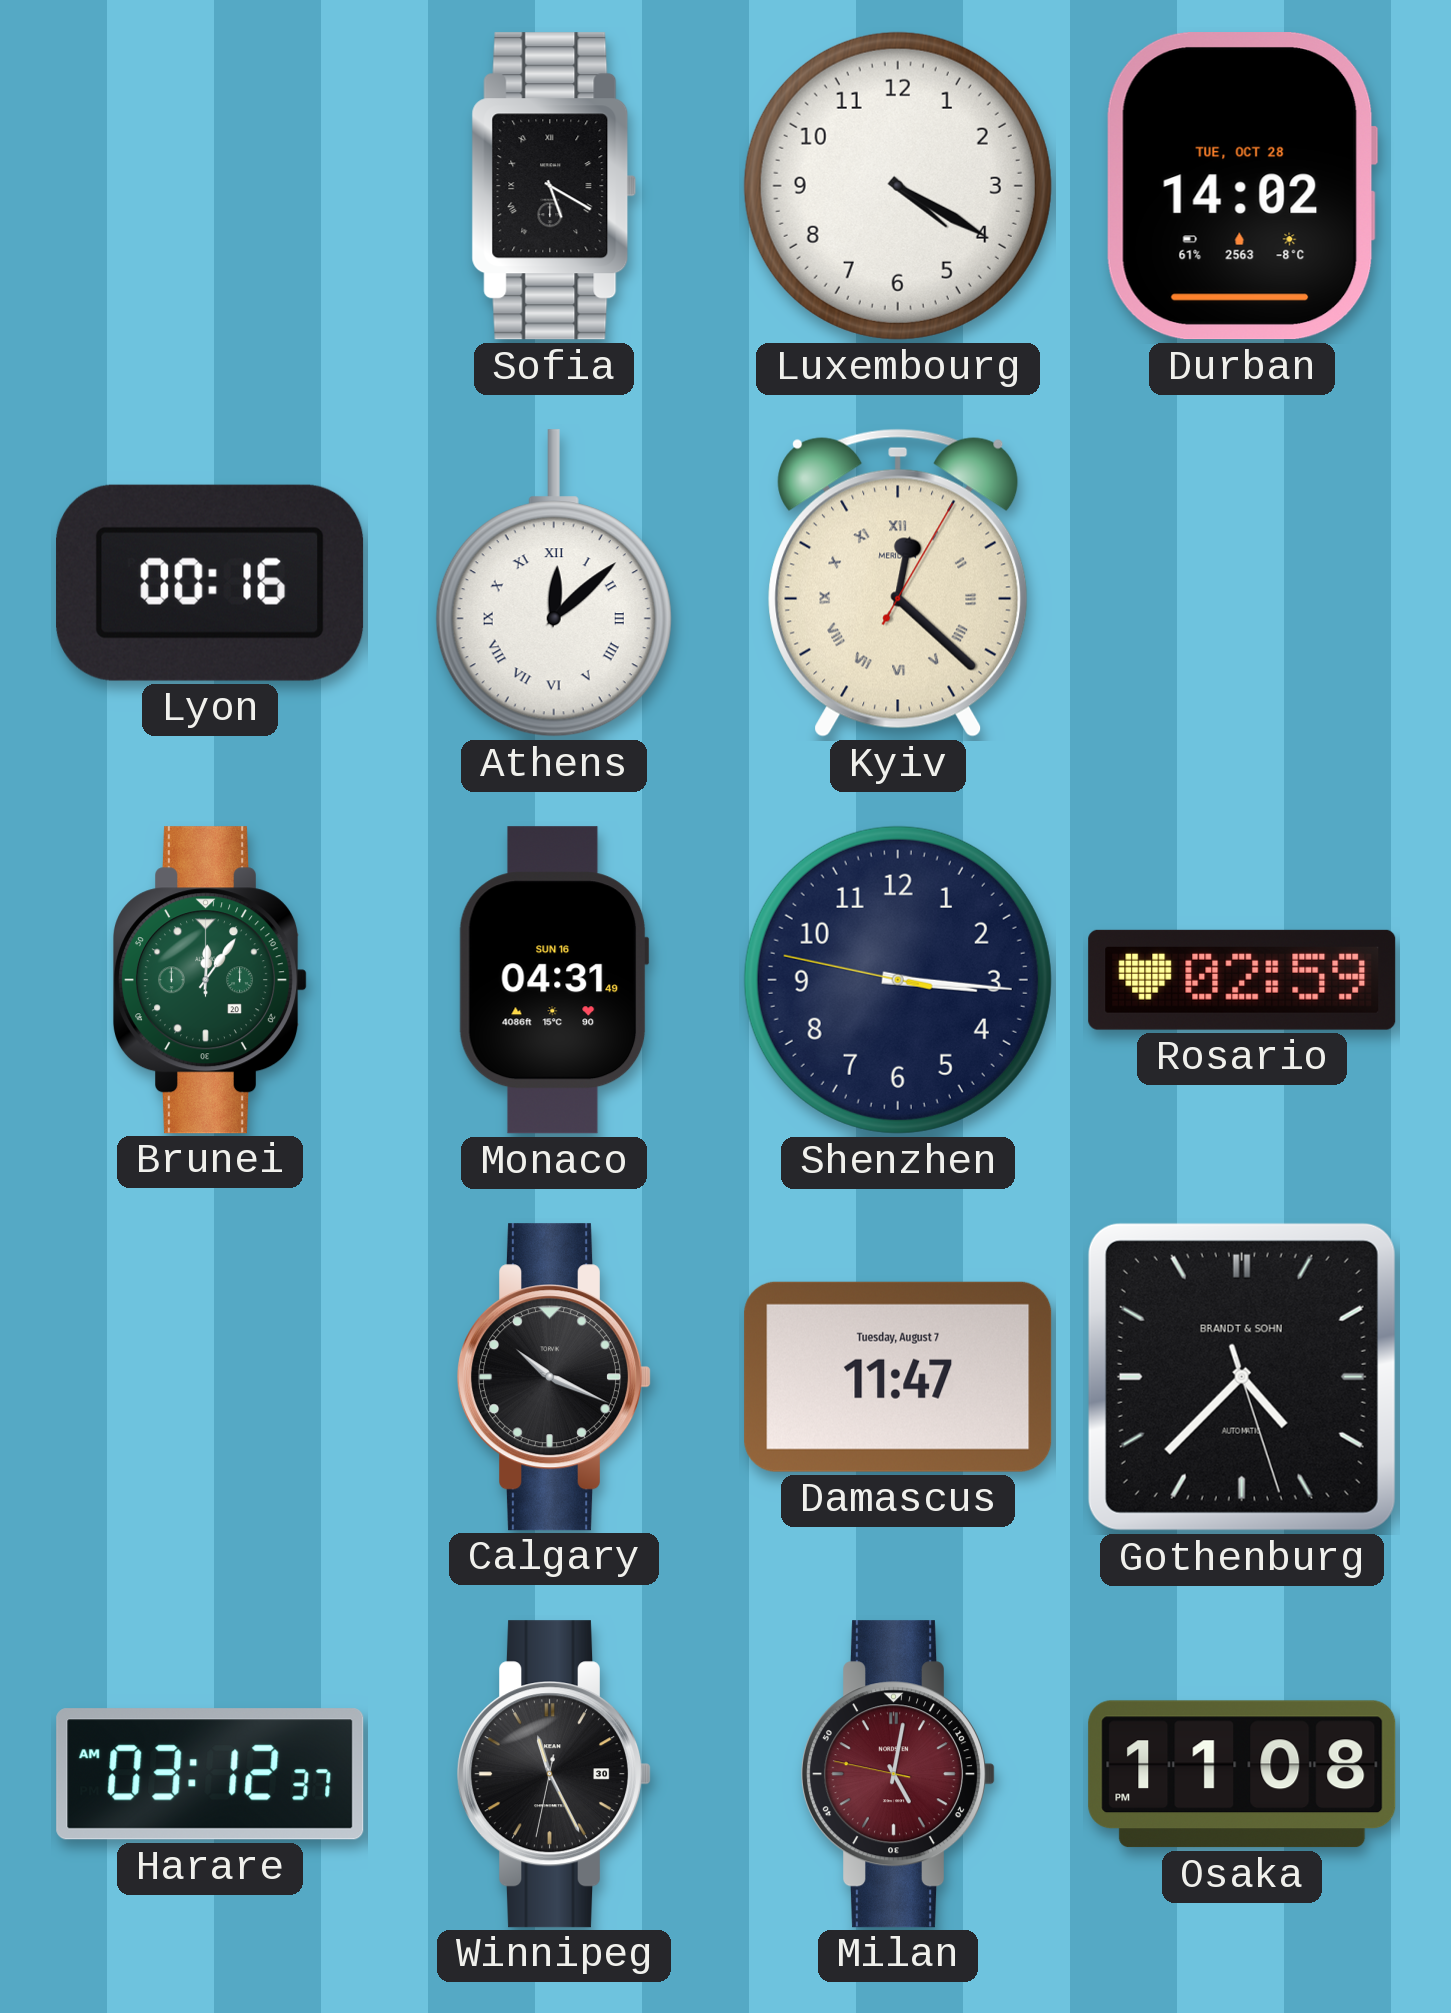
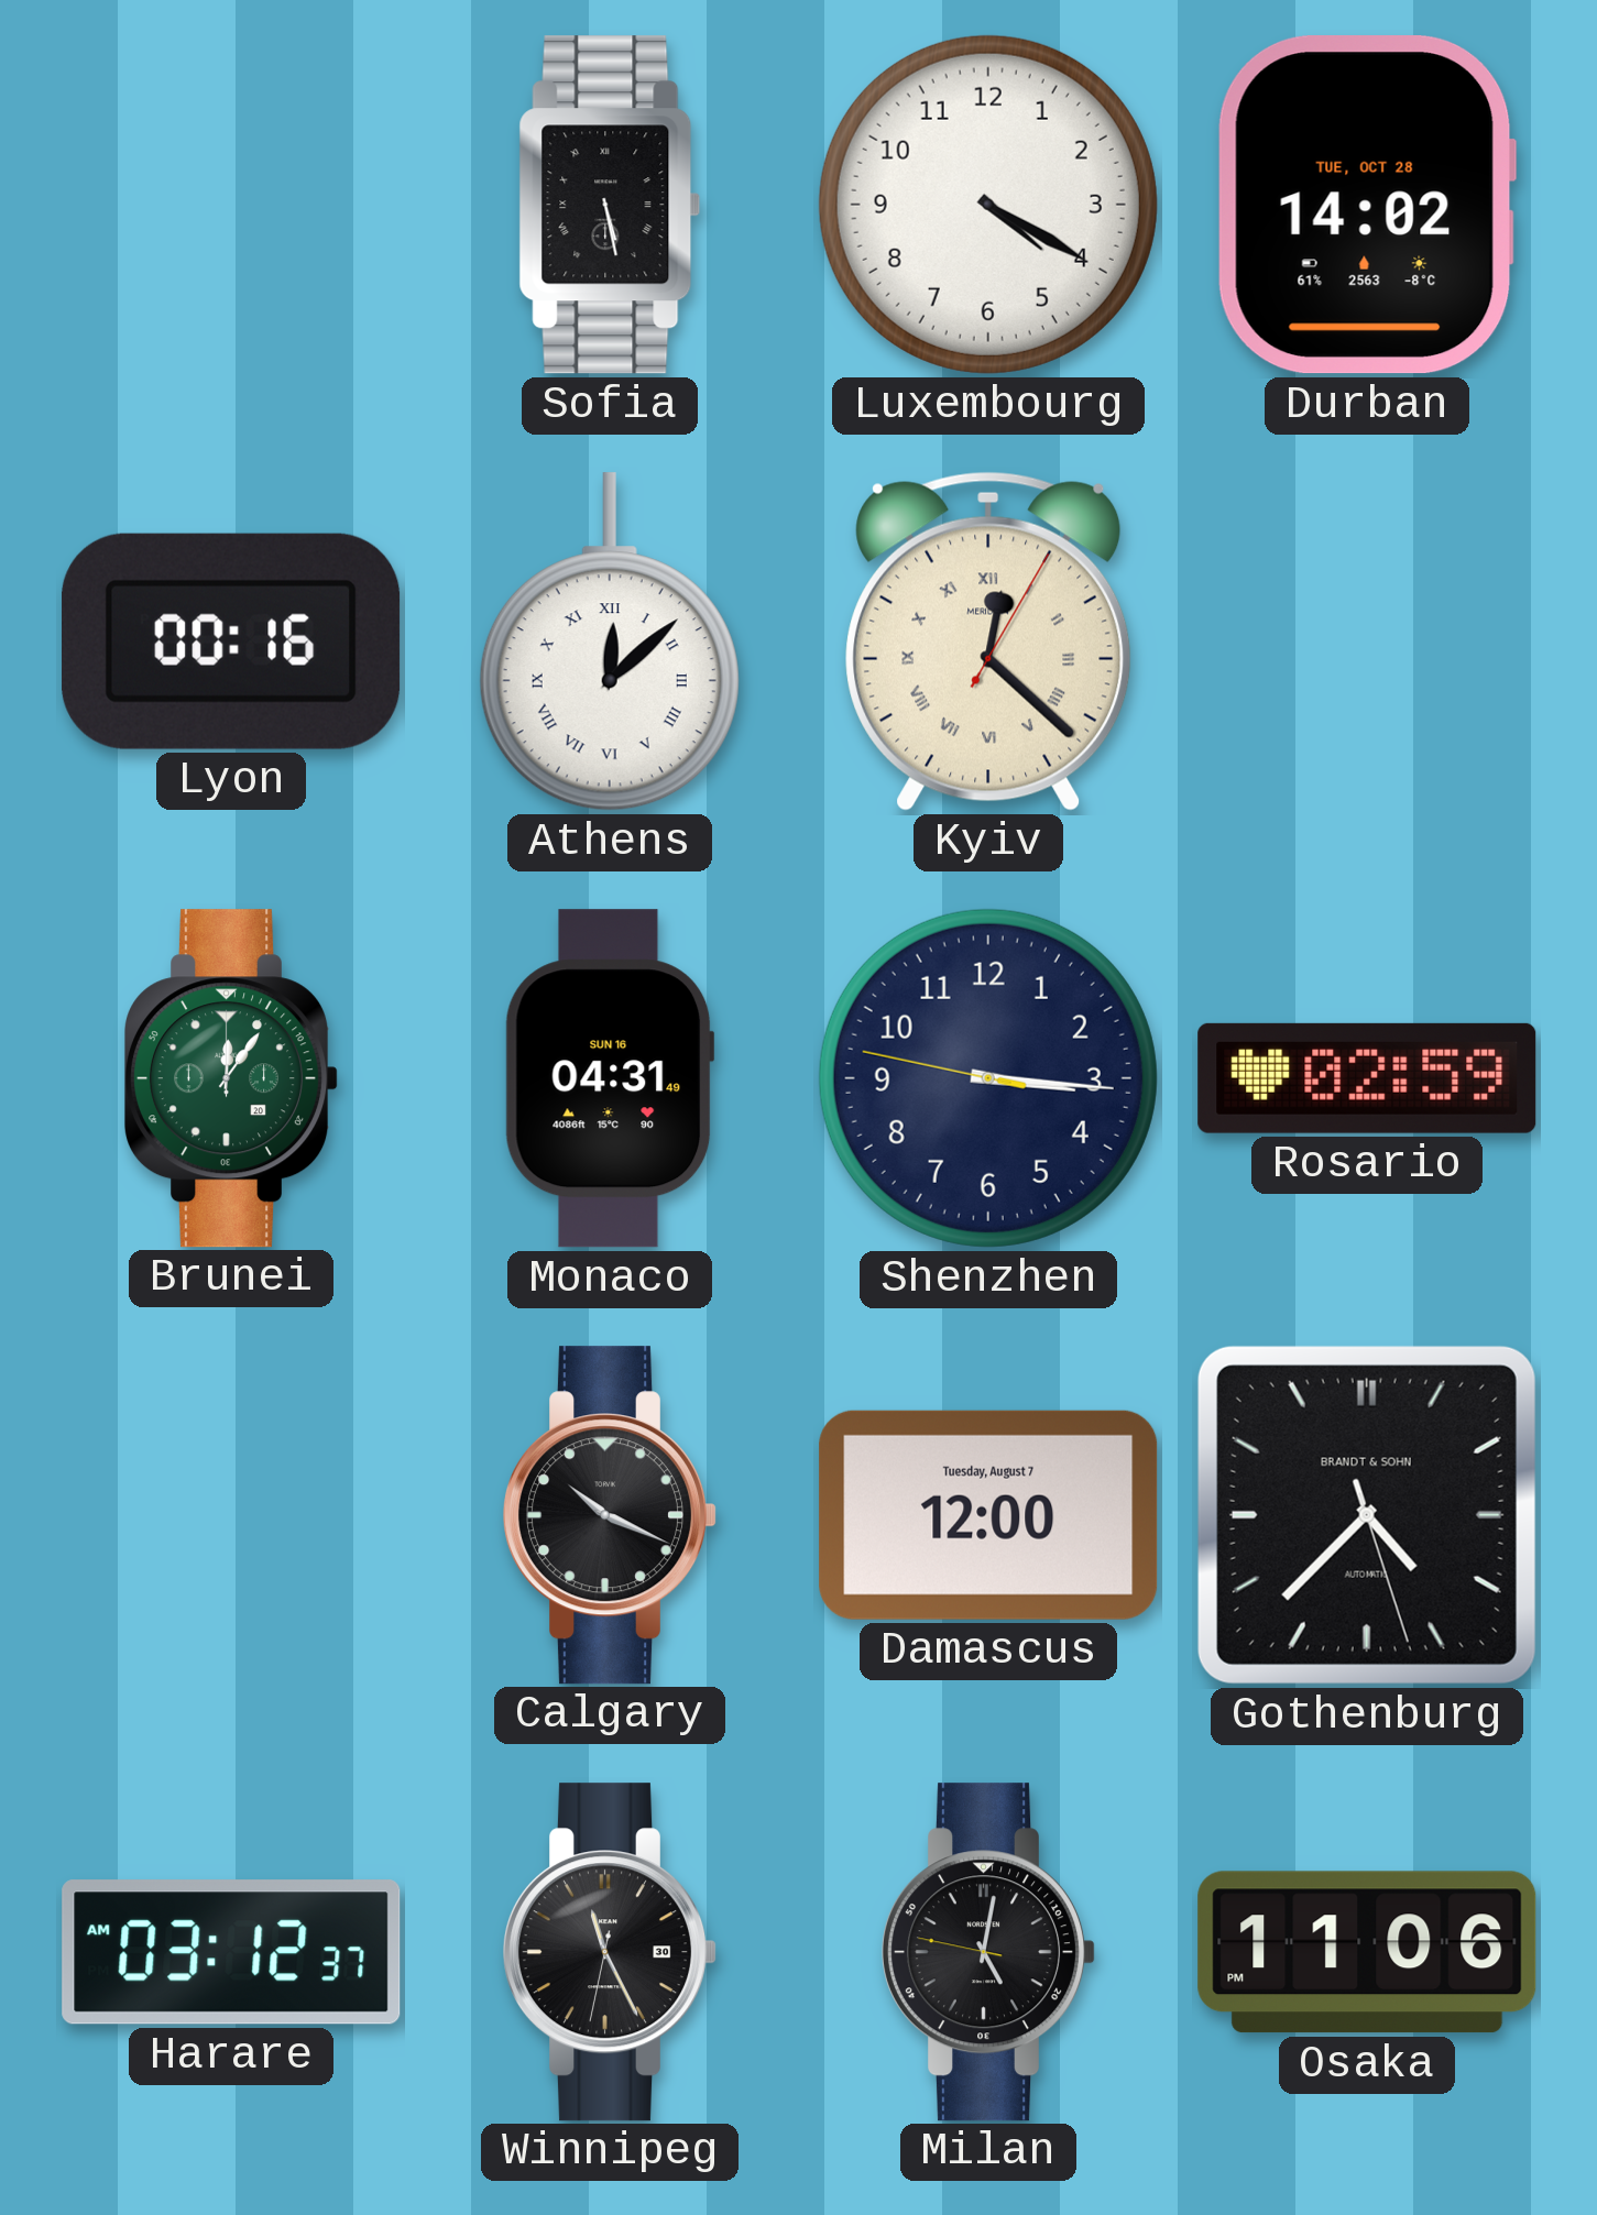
Sofia: 5:20 -> 5:28
Damascus: 11:47 -> 12:00
Milan dial: burgundy -> black
Osaka: 11:08 -> 11:06
